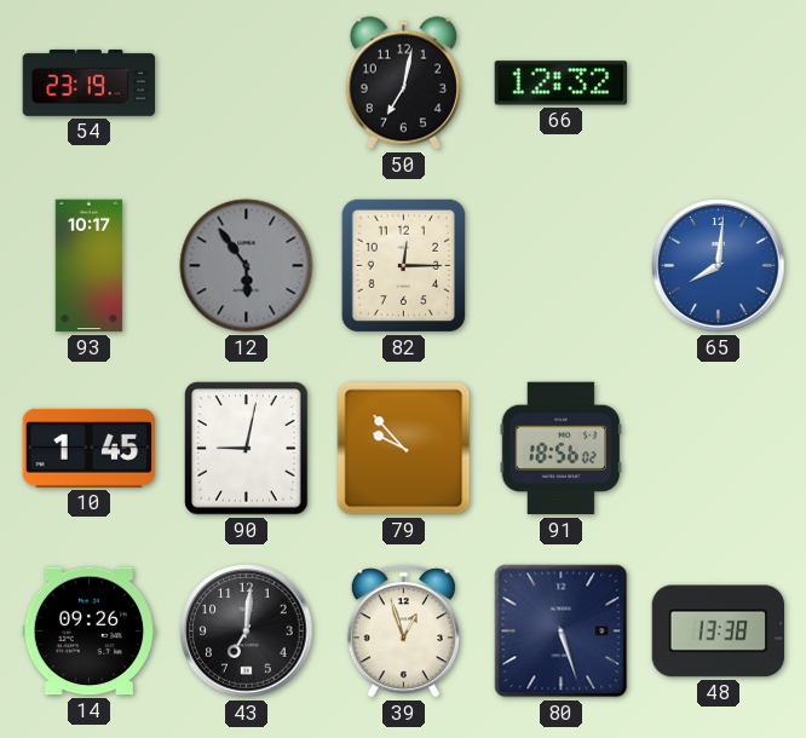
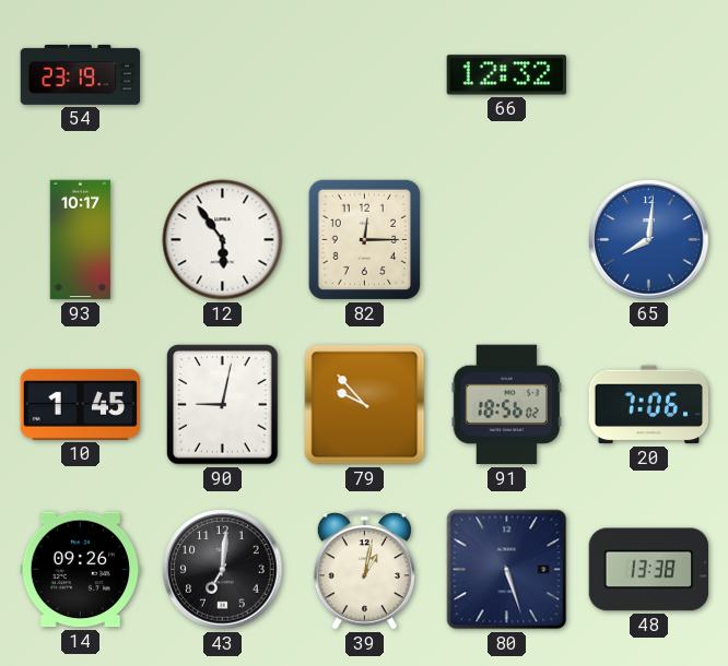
50: 7:02 -> none
12 dial: grey -> white
20: none -> 7:06
39: 12:57 -> 1:02
